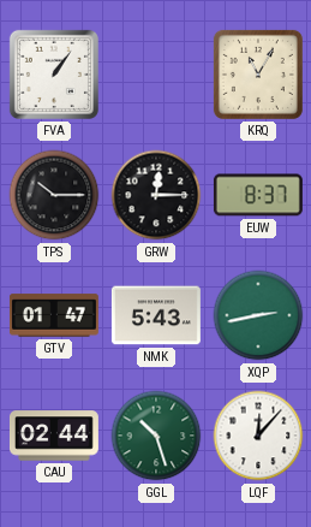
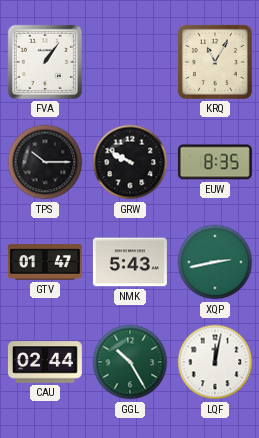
GRW: 12:15 -> 9:50
EUW: 8:37 -> 8:35
GGL: 10:27 -> 10:25
LQF: 12:07 -> 12:02
